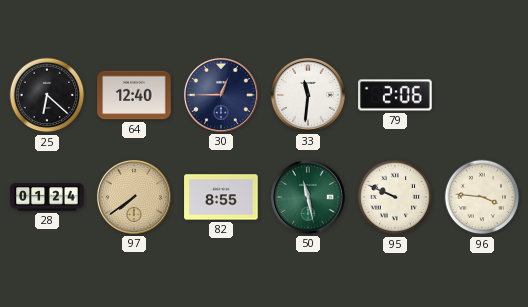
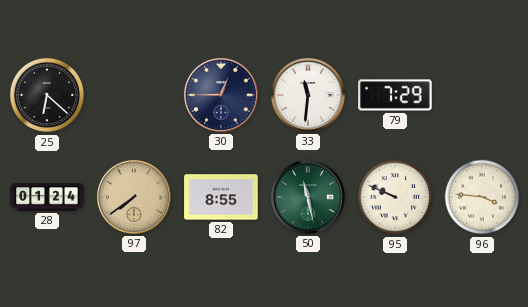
64: 12:40 -> none
79: 2:06 -> 7:29
